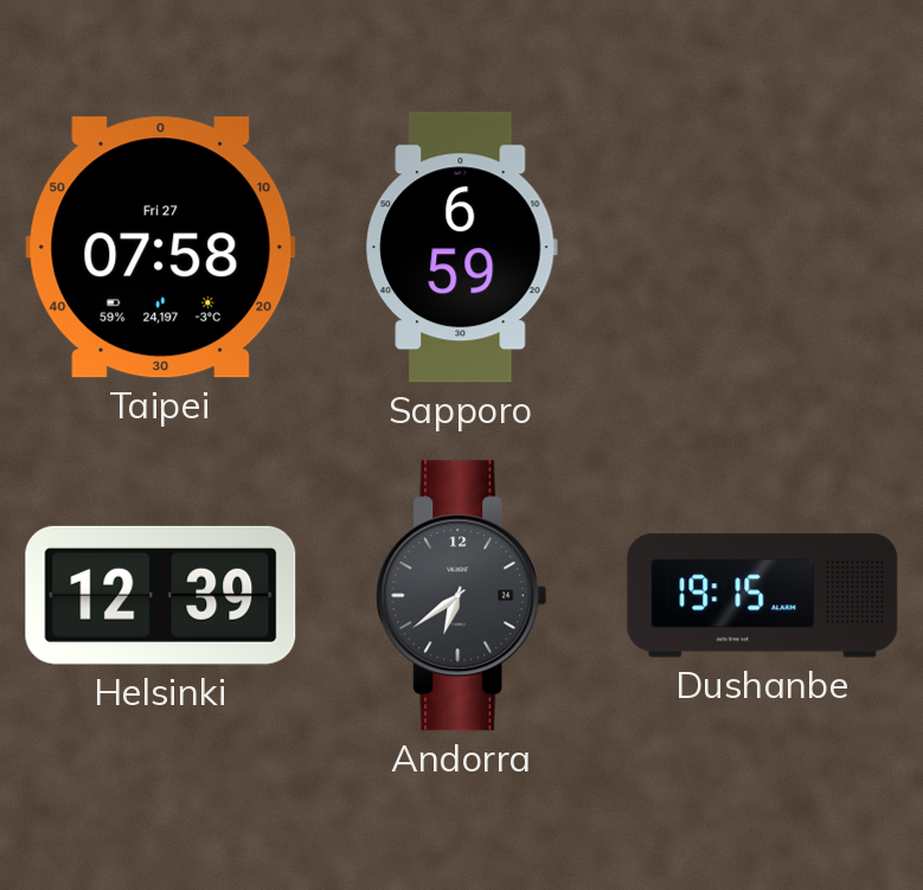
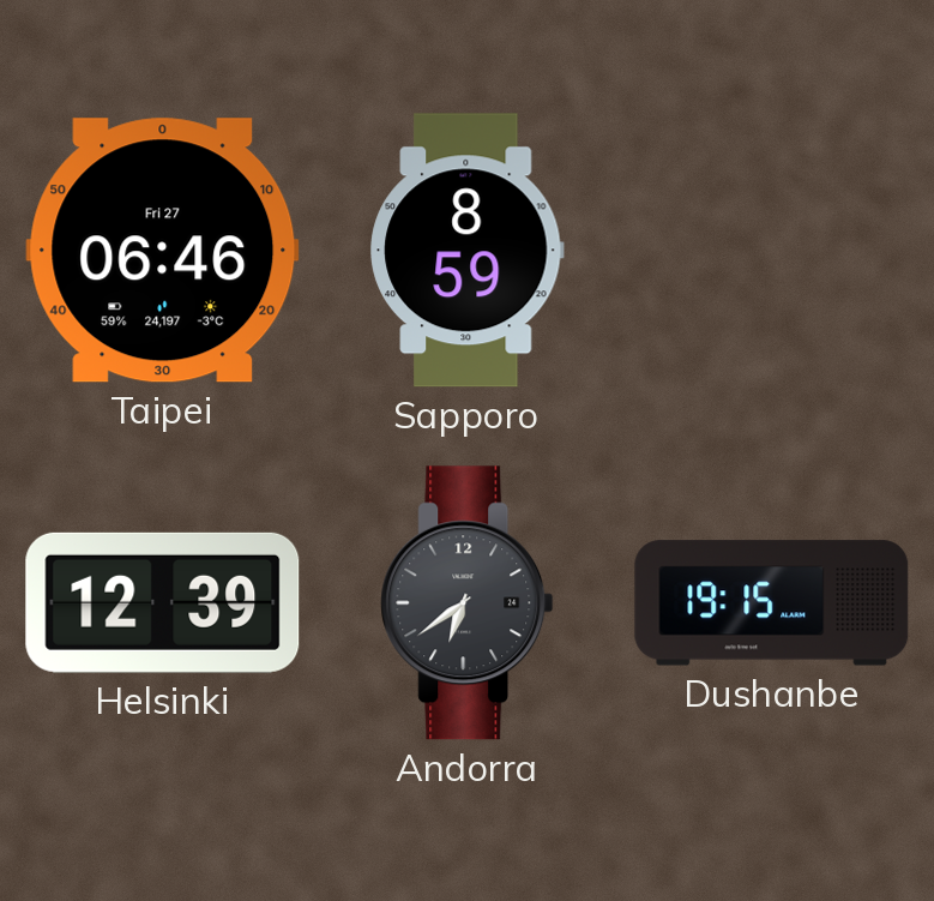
Taipei: 07:58 -> 06:46
Sapporo: 6:59 -> 8:59
